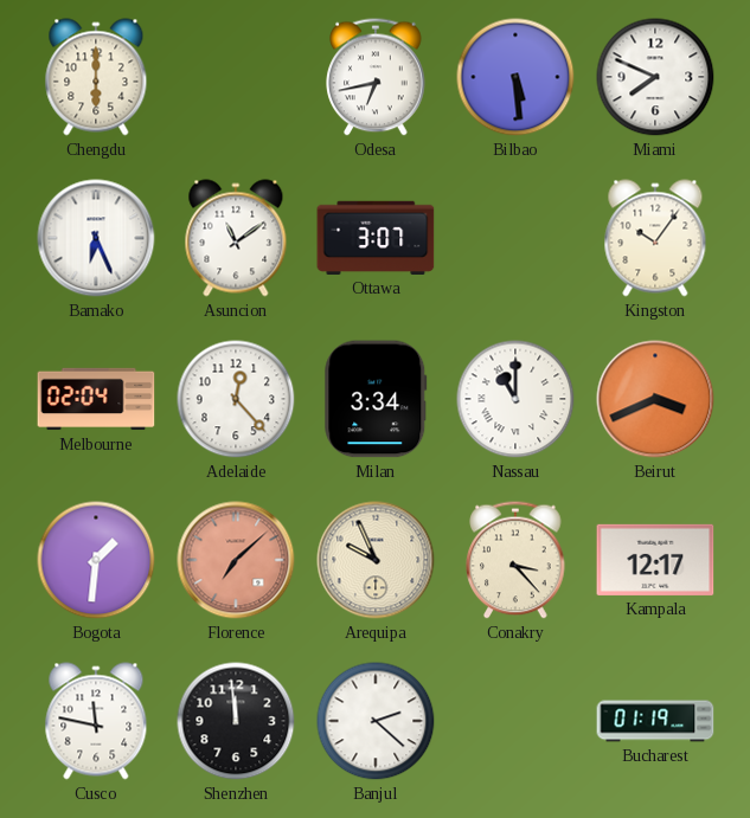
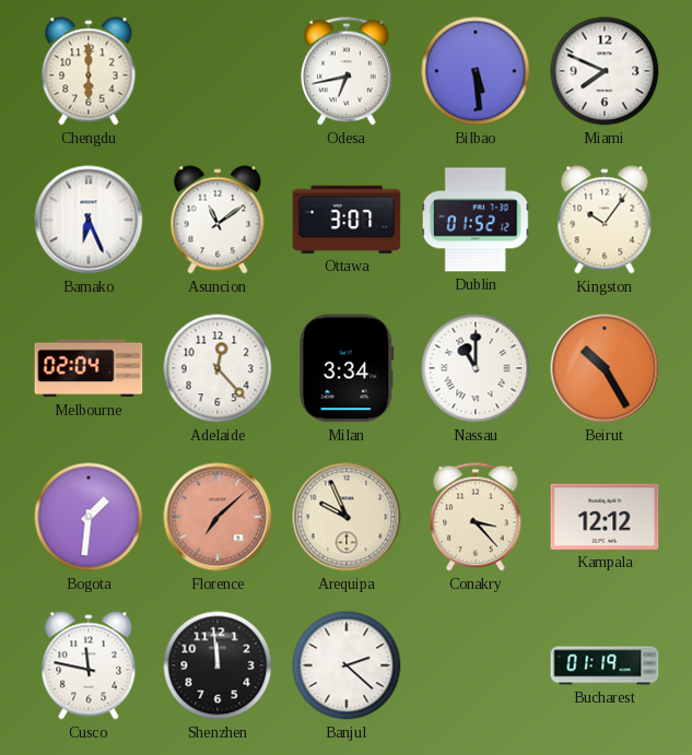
Dublin: none -> 01:52
Beirut: 3:41 -> 10:25
Kampala: 12:17 -> 12:12
